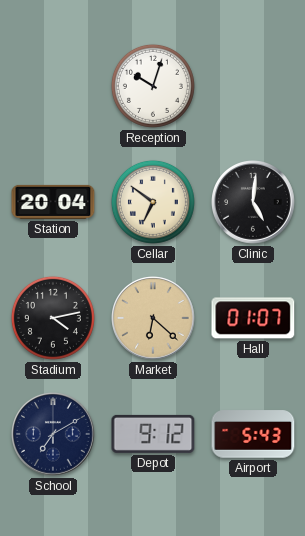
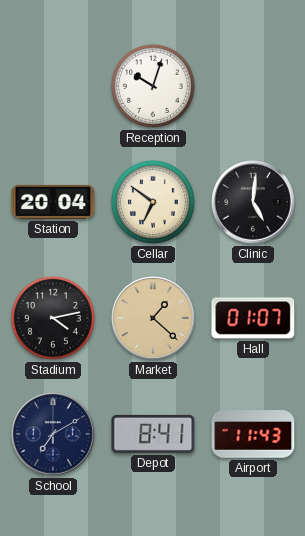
Market: 6:22 -> 1:22
Depot: 9:12 -> 8:41
Airport: 5:43 -> 11:43
